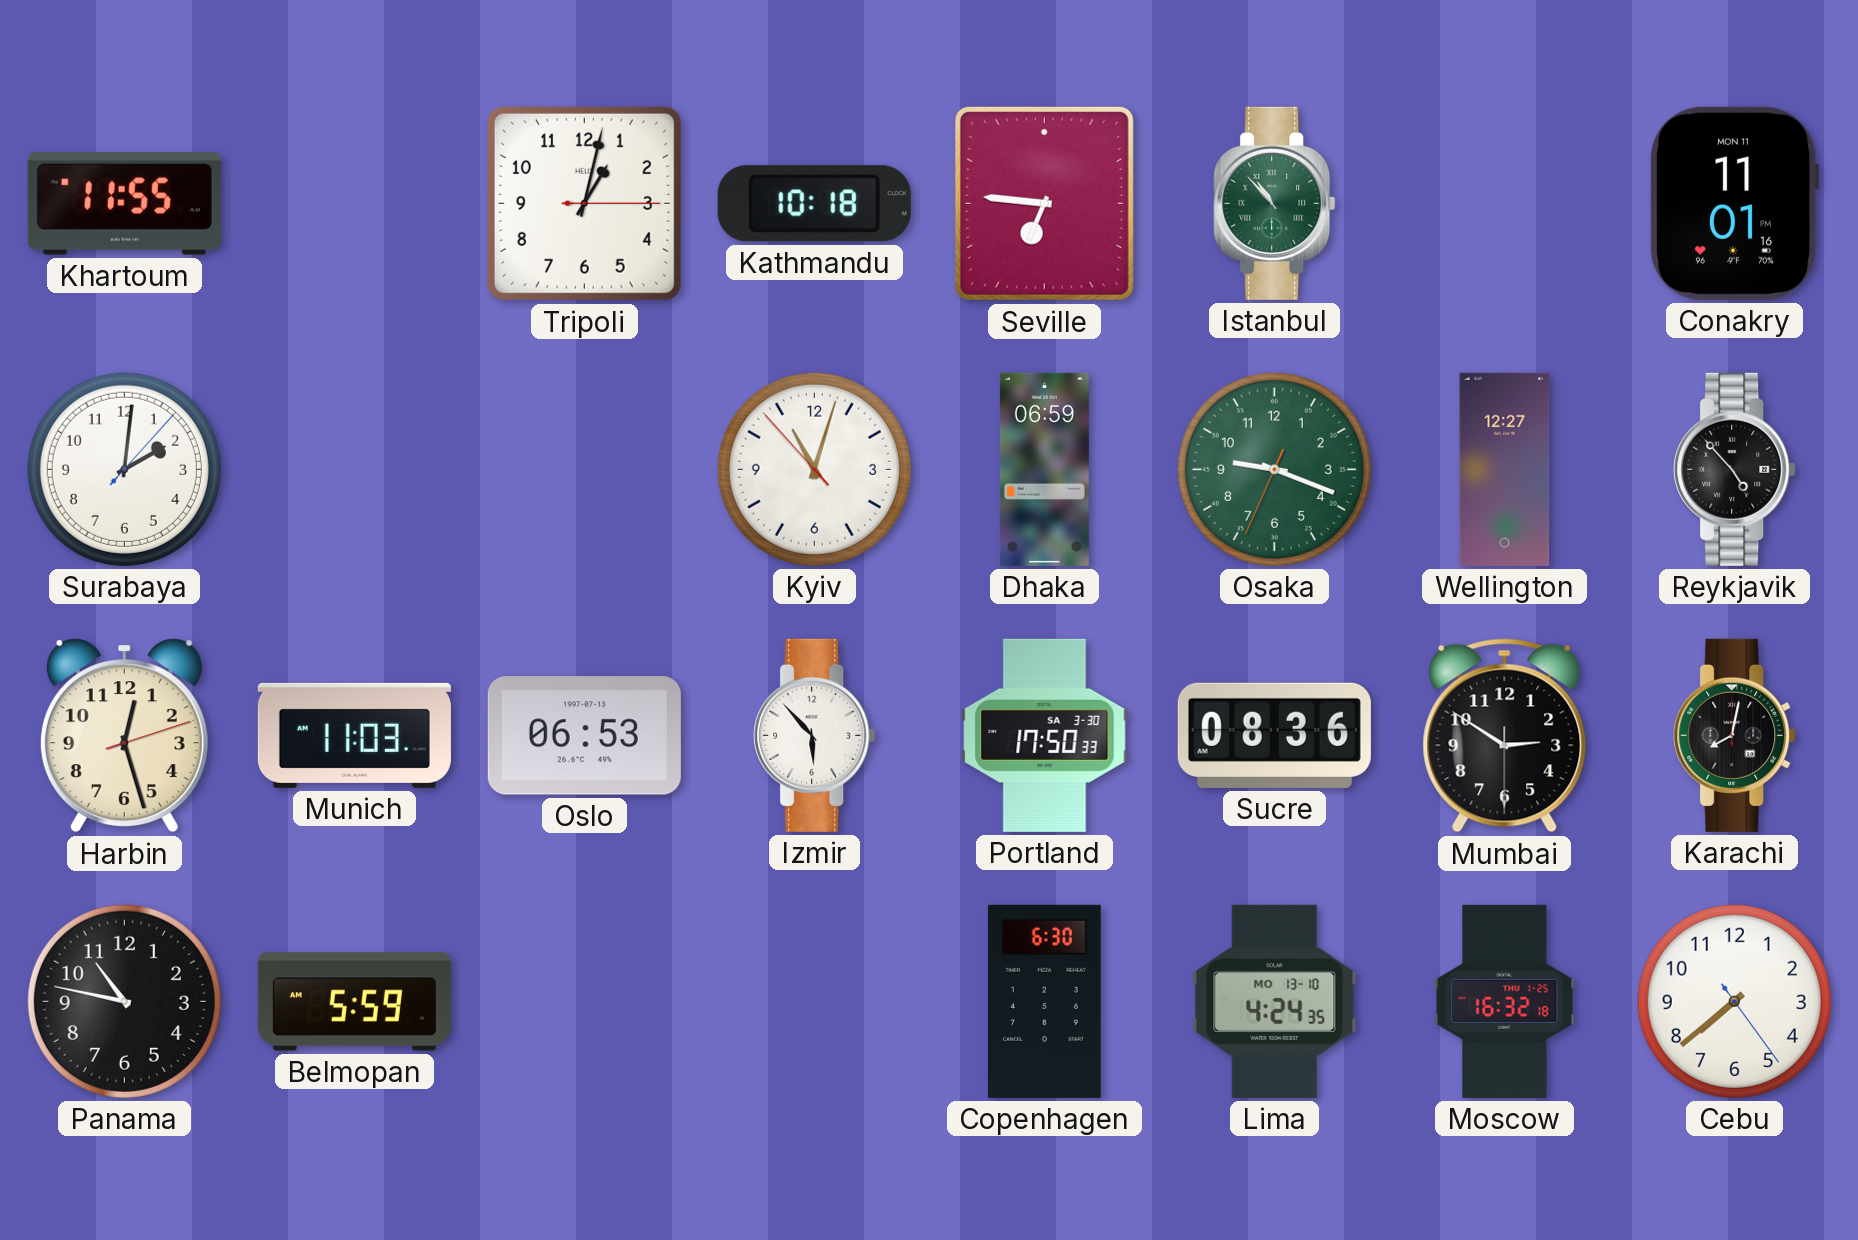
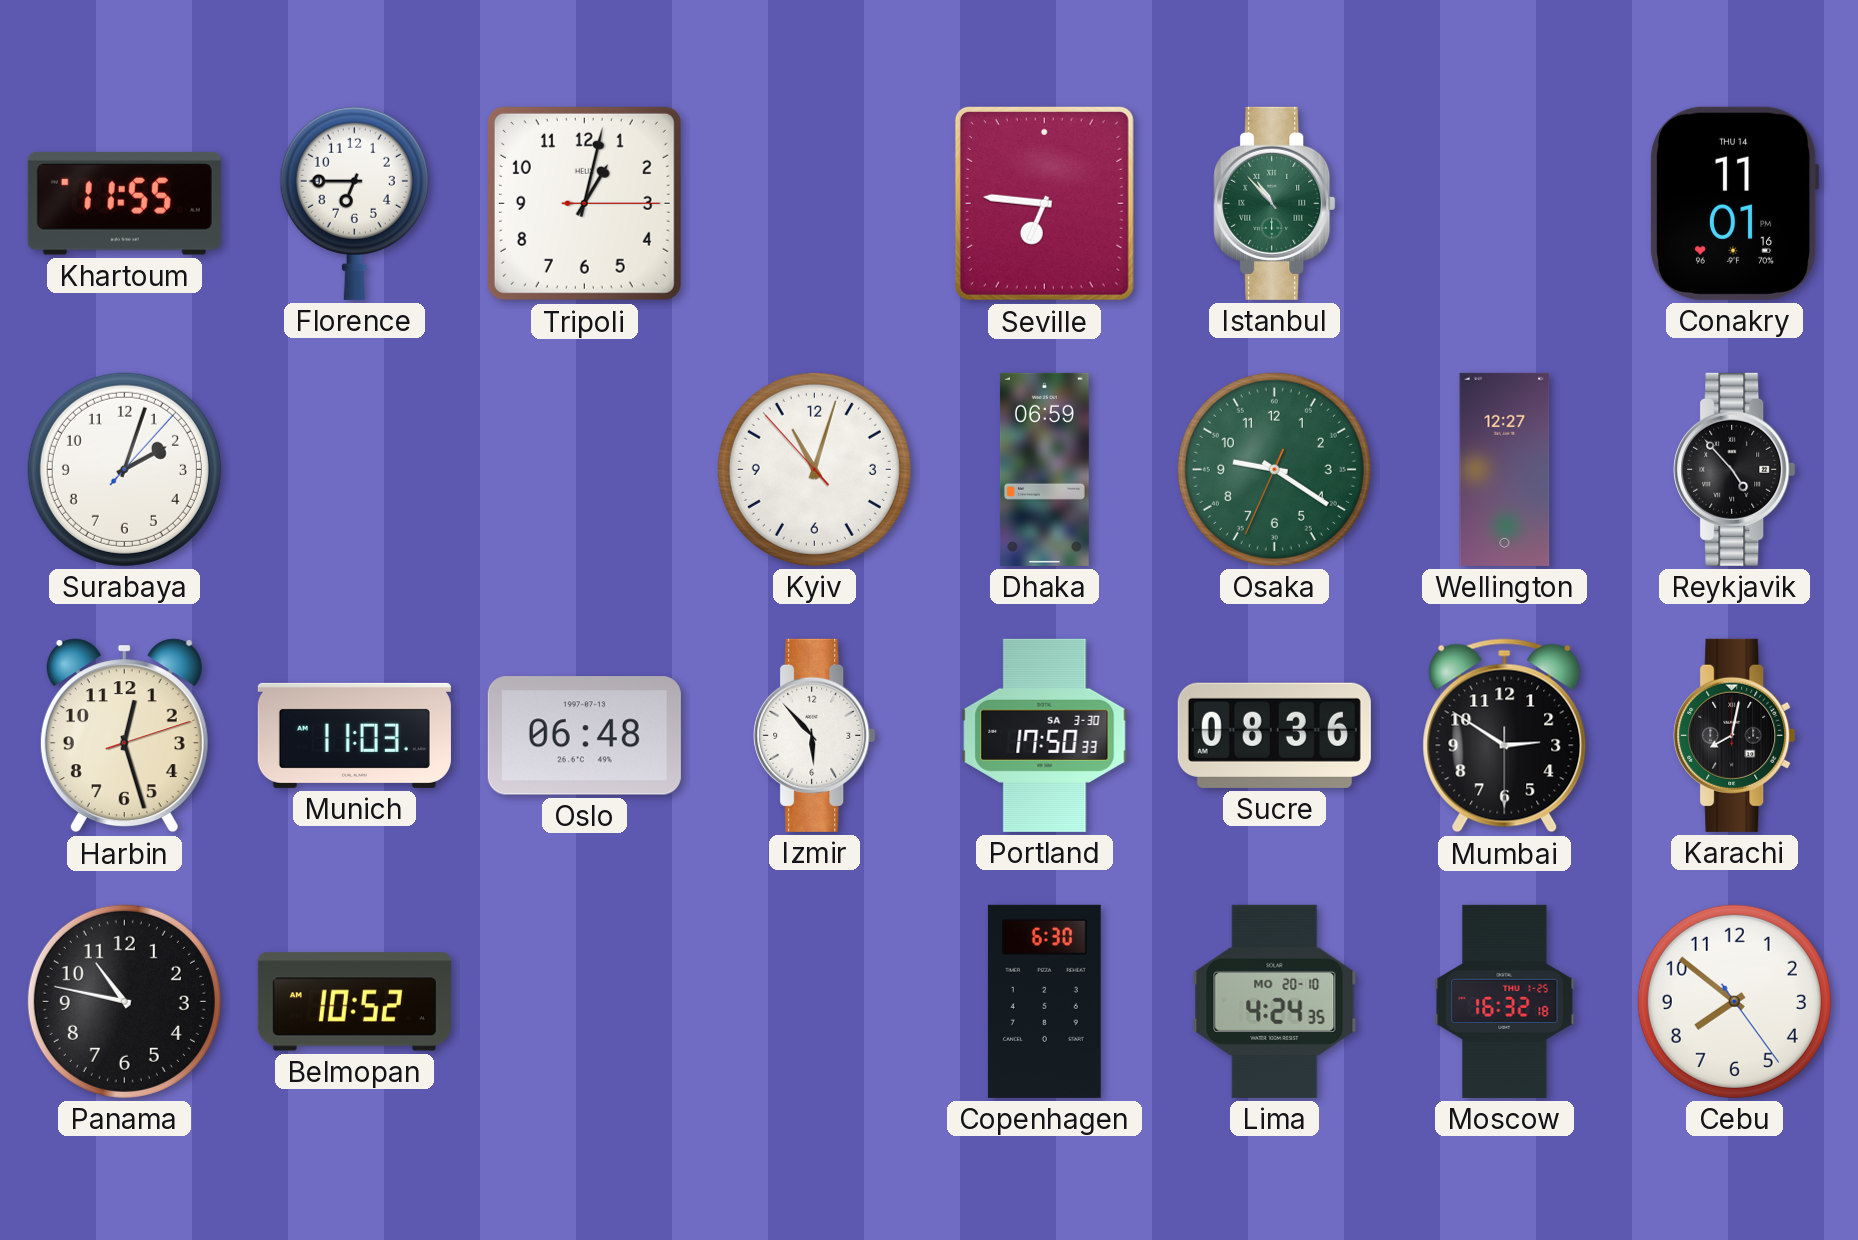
Florence: none -> 6:45
Kathmandu: 10:18 -> none
Conakry date: MON 11 -> THU 14
Surabaya: 2:01 -> 2:03
Osaka: 9:18 -> 9:20
Oslo: 06:53 -> 06:48
Belmopan: 5:59 -> 10:52
Lima date: MO 13-10 -> MO 20-10
Cebu: 7:38 -> 7:51
